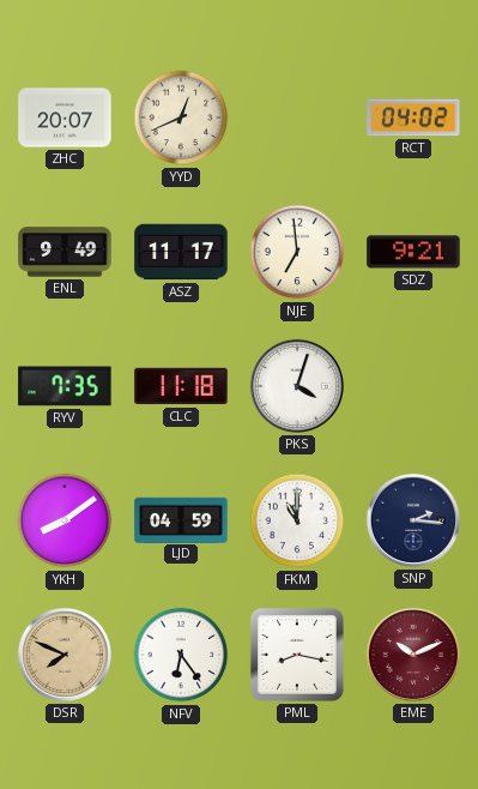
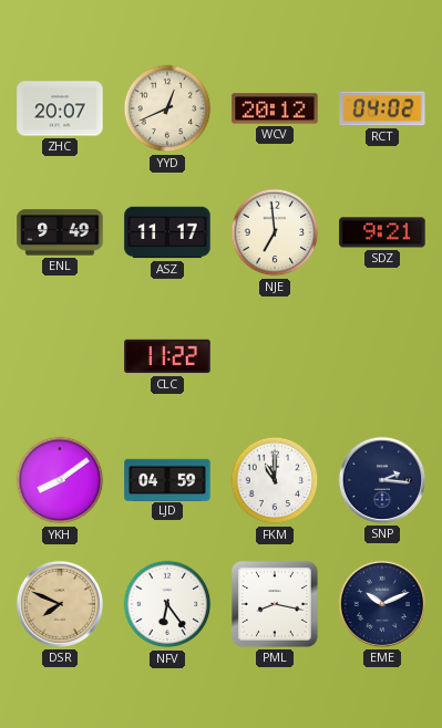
WCV: none -> 20:12
RYV: 7:35 -> none
CLC: 11:18 -> 11:22
PKS: 4:03 -> none
EME dial: burgundy -> navy
